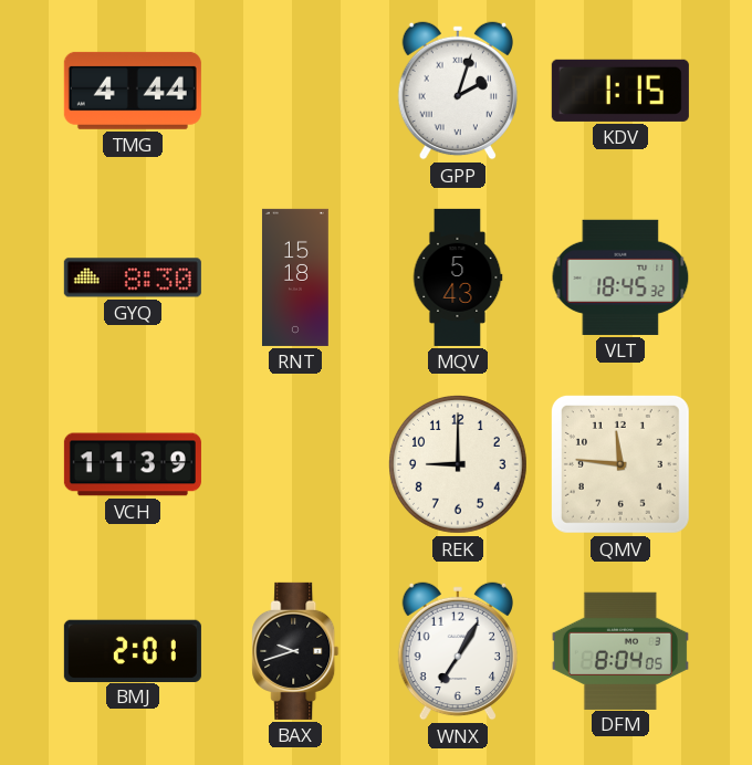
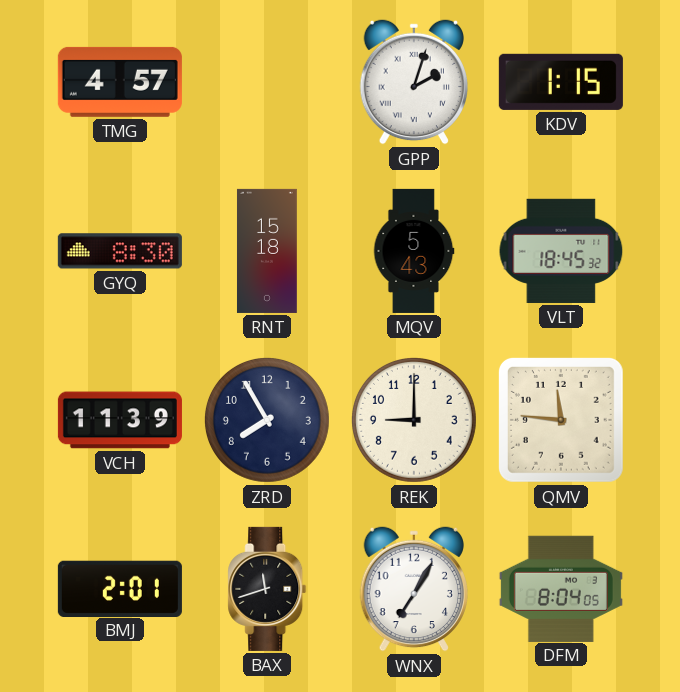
TMG: 4:44 -> 4:57
ZRD: none -> 7:55
BAX: 9:42 -> 11:42
